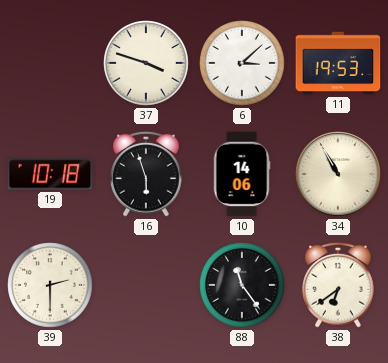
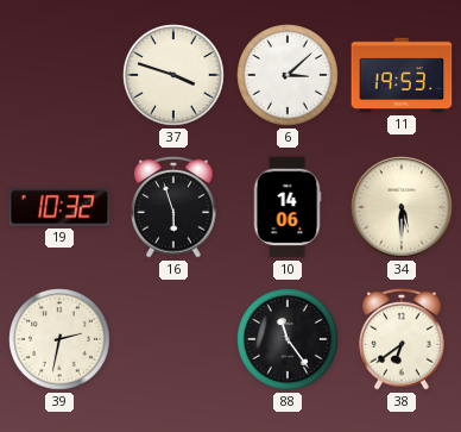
19: 10:18 -> 10:32
34: 10:55 -> 5:30
39: 2:30 -> 2:32
